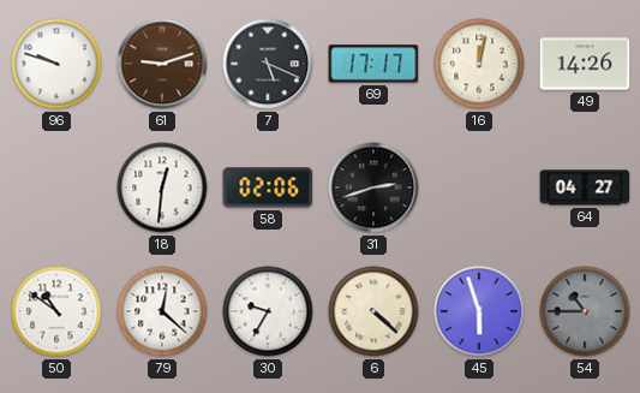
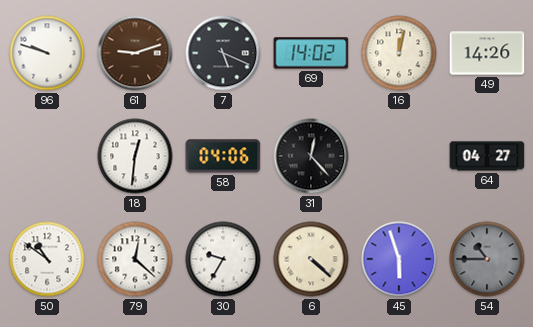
69: 17:17 -> 14:02
58: 02:06 -> 04:06
31: 2:42 -> 12:23
